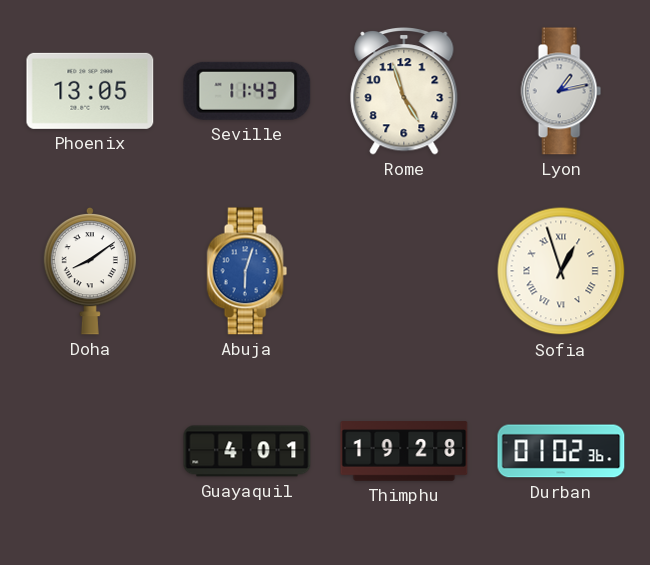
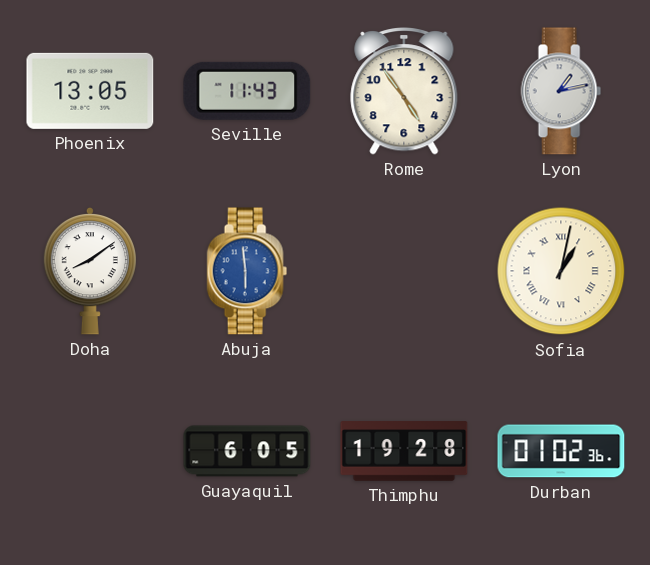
Rome: 4:57 -> 4:54
Abuja: 6:03 -> 5:59
Sofia: 12:57 -> 1:02
Guayaquil: 4:01 -> 6:05
